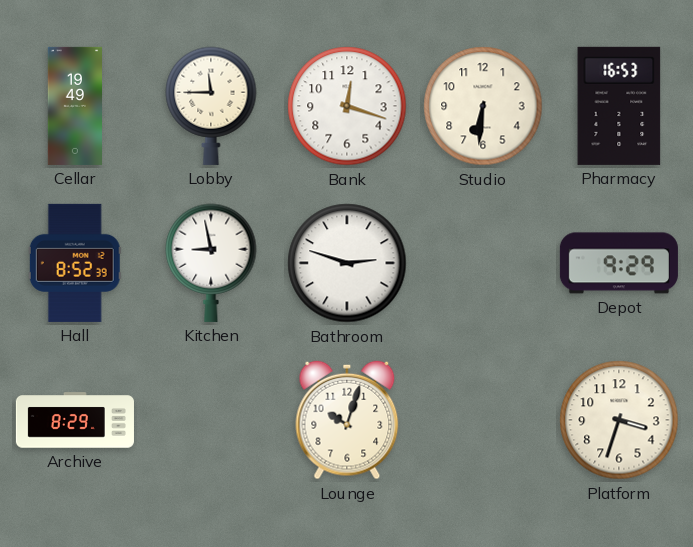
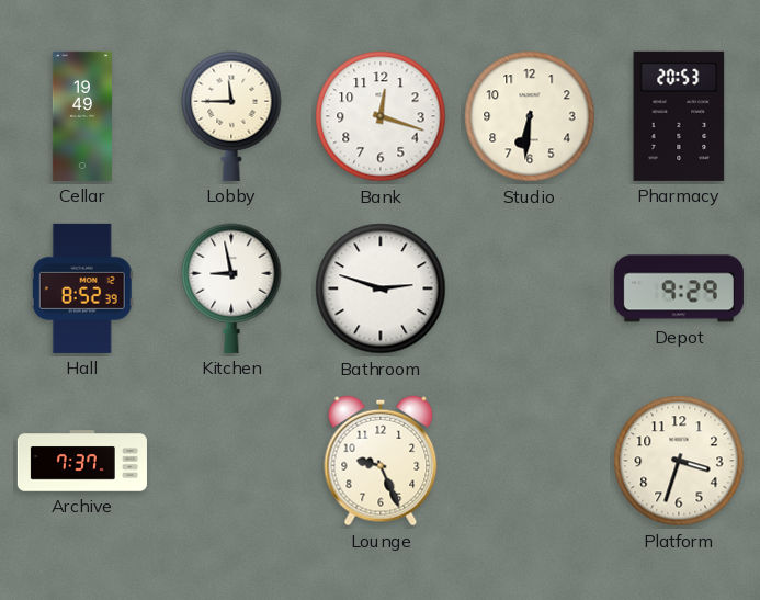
Pharmacy: 16:53 -> 20:53
Archive: 8:29 -> 7:37
Lounge: 10:03 -> 9:26
